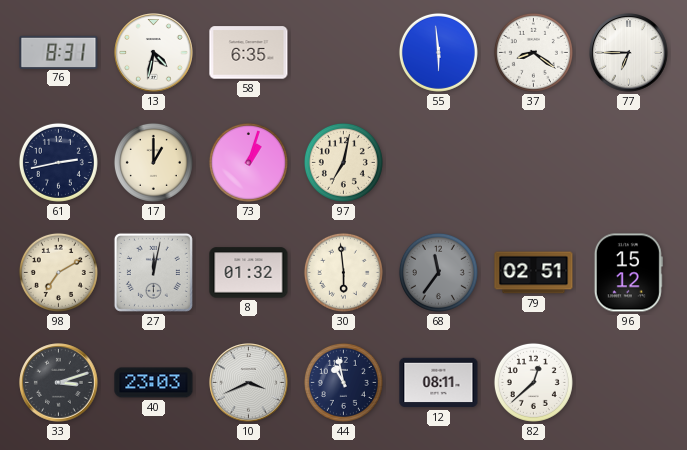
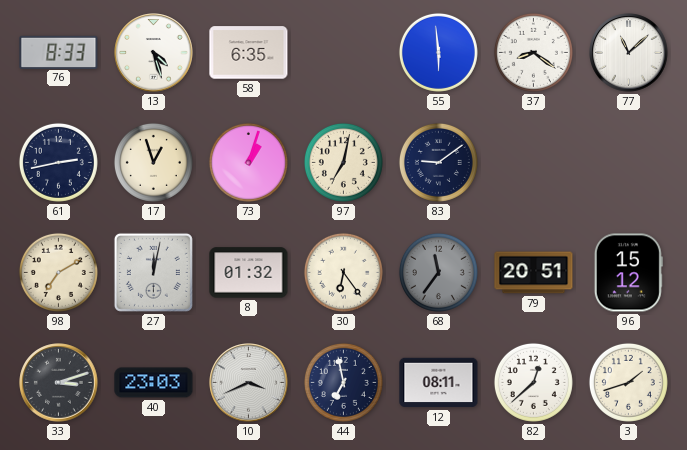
76: 8:31 -> 8:33
13: 4:32 -> 4:27
77: 6:45 -> 11:08
17: 1:00 -> 12:57
83: none -> 9:09
30: 5:59 -> 6:24
79: 02:51 -> 20:51
44: 10:58 -> 6:58
3: none -> 1:42
